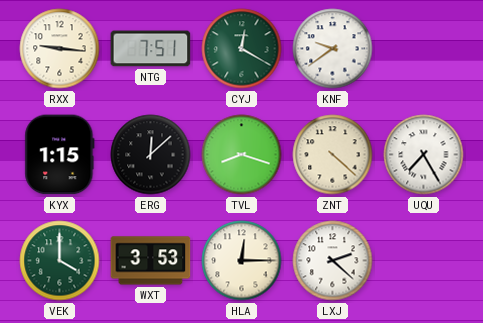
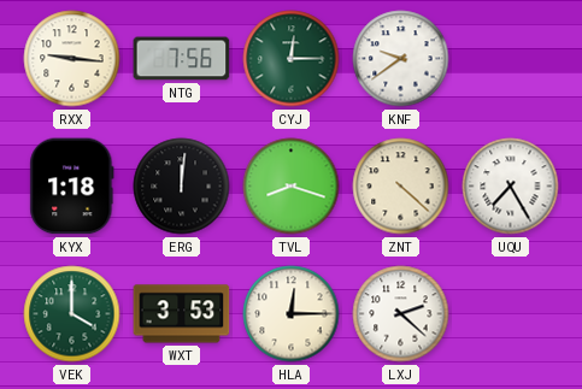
NTG: 7:51 -> 7:56
CYJ: 12:20 -> 12:15
KYX: 1:15 -> 1:18
ERG: 12:08 -> 12:01
